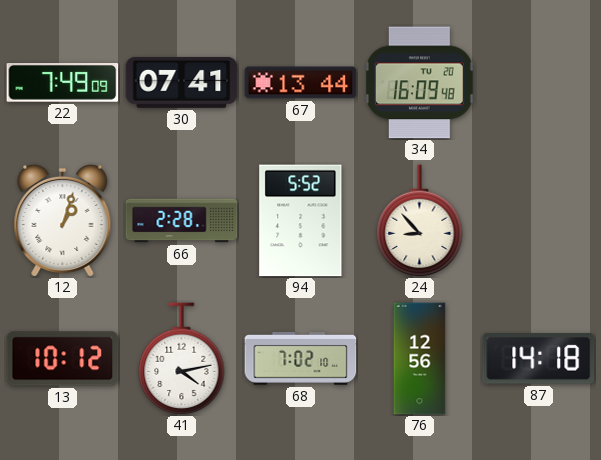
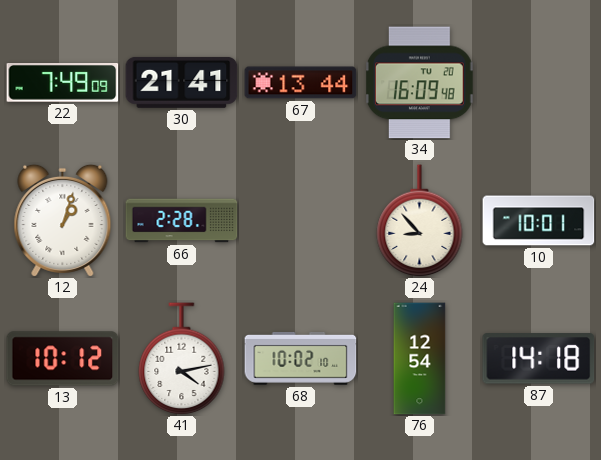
30: 07:41 -> 21:41
94: 5:52 -> none
10: none -> 10:01
68: 7:02 -> 10:02
76: 12:56 -> 12:54
